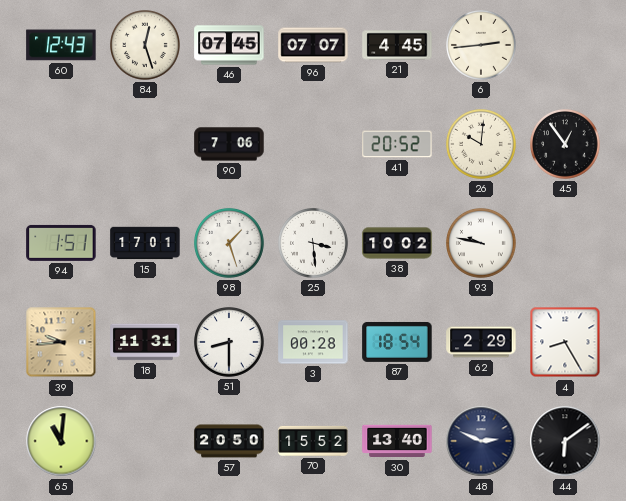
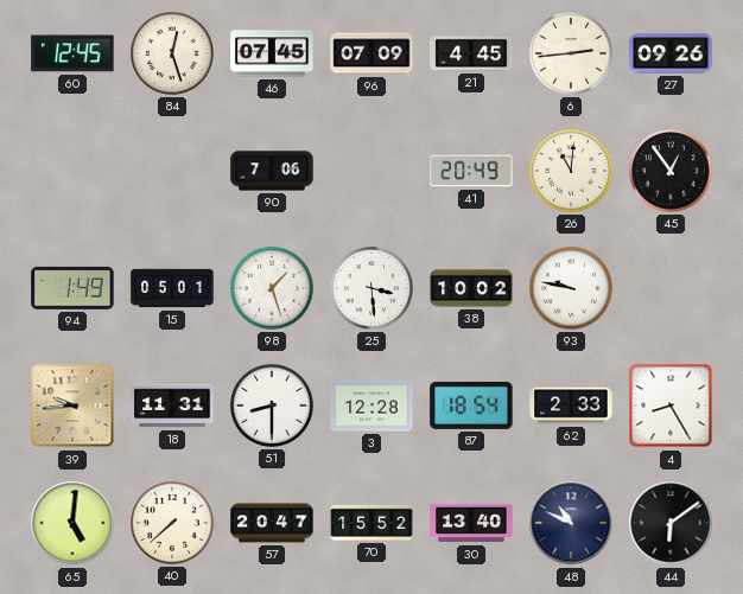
60: 12:43 -> 12:45
96: 07:07 -> 07:09
27: none -> 09:26
41: 20:52 -> 20:49
26: 10:01 -> 11:01
94: 1:51 -> 1:49
15: 17:01 -> 05:01
3: 00:28 -> 12:28
62: 2:29 -> 2:33
65: 11:01 -> 5:01
40: none -> 7:38
57: 20:50 -> 20:47
48: 2:49 -> 10:49
